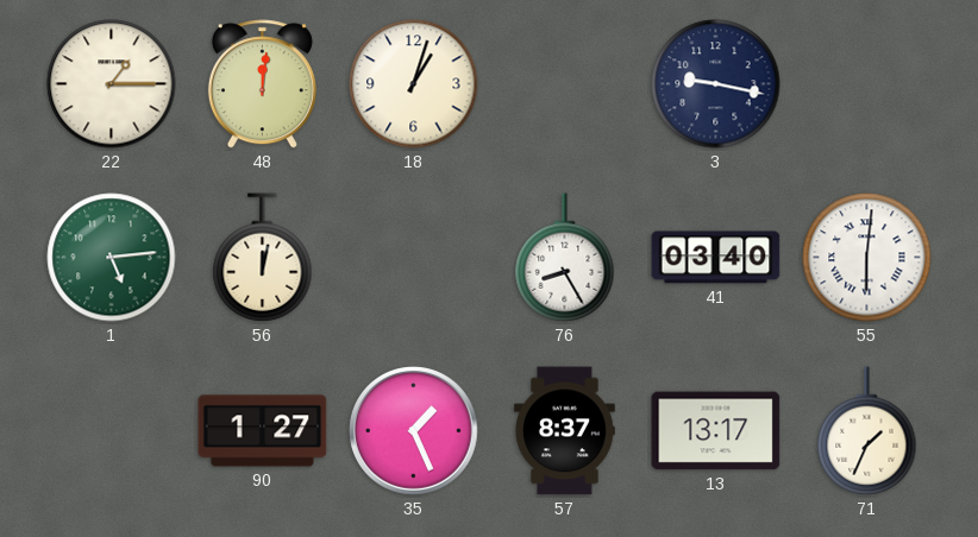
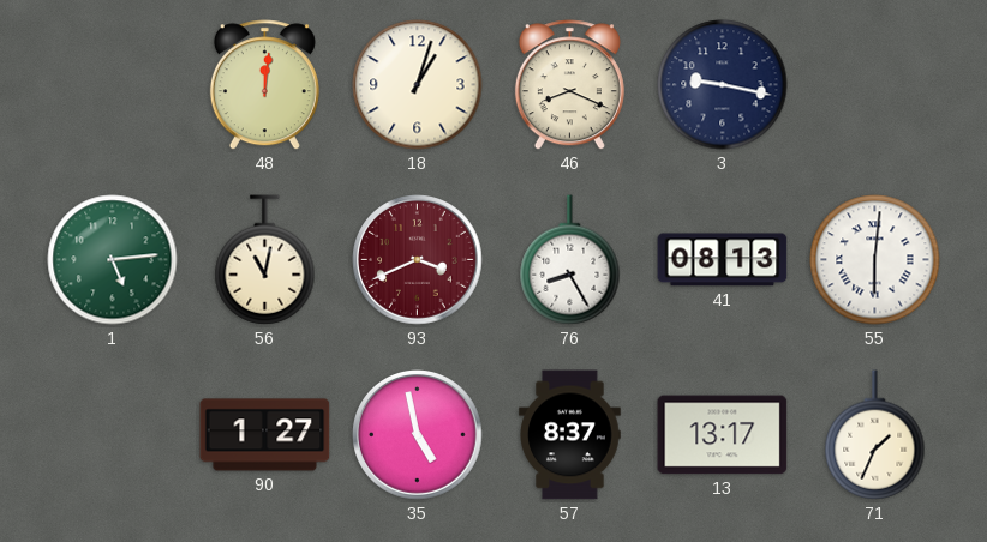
22: 1:15 -> none
46: none -> 8:19
56: 12:02 -> 11:02
93: none -> 3:41
41: 03:40 -> 08:13
35: 1:26 -> 4:58
